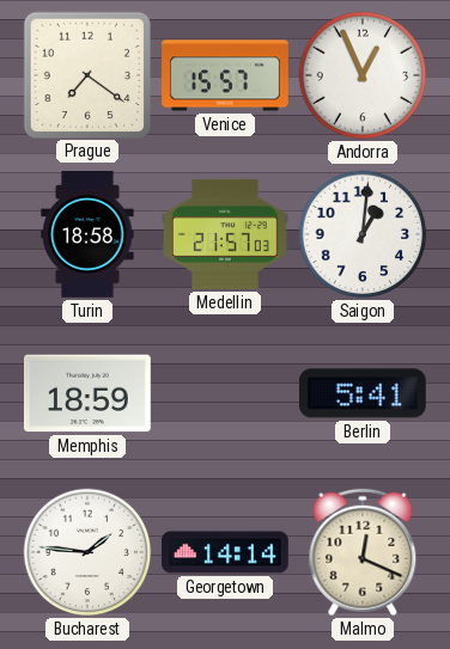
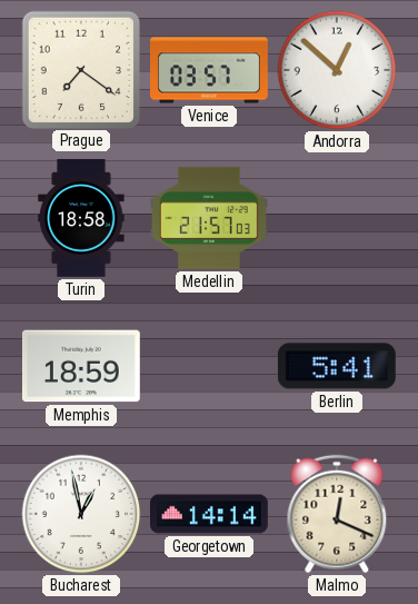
Venice: 15:57 -> 03:57
Andorra: 12:56 -> 12:52
Saigon: 1:01 -> none
Bucharest: 1:46 -> 12:58
